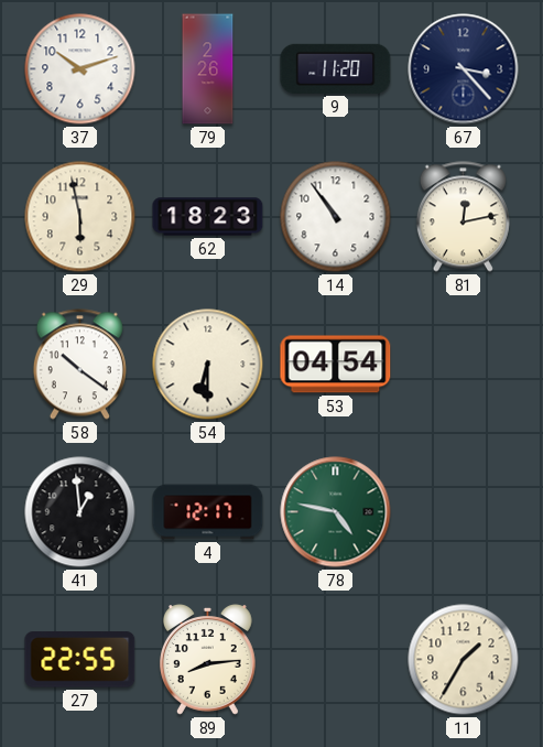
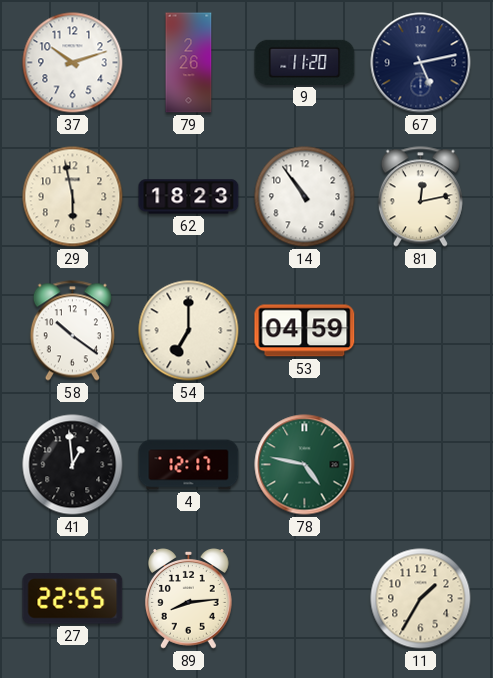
67: 3:23 -> 5:13
54: 6:30 -> 7:00
53: 04:54 -> 04:59
